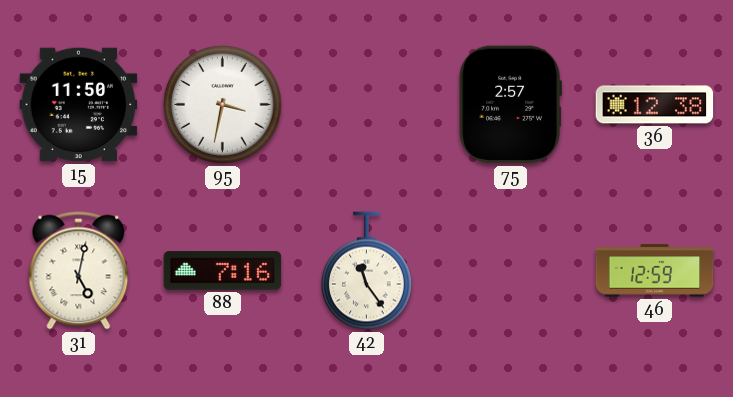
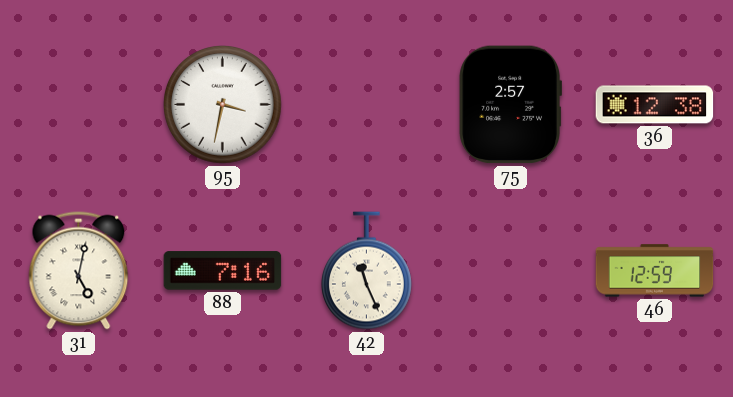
15: 11:50 -> none
42: 11:24 -> 11:26
